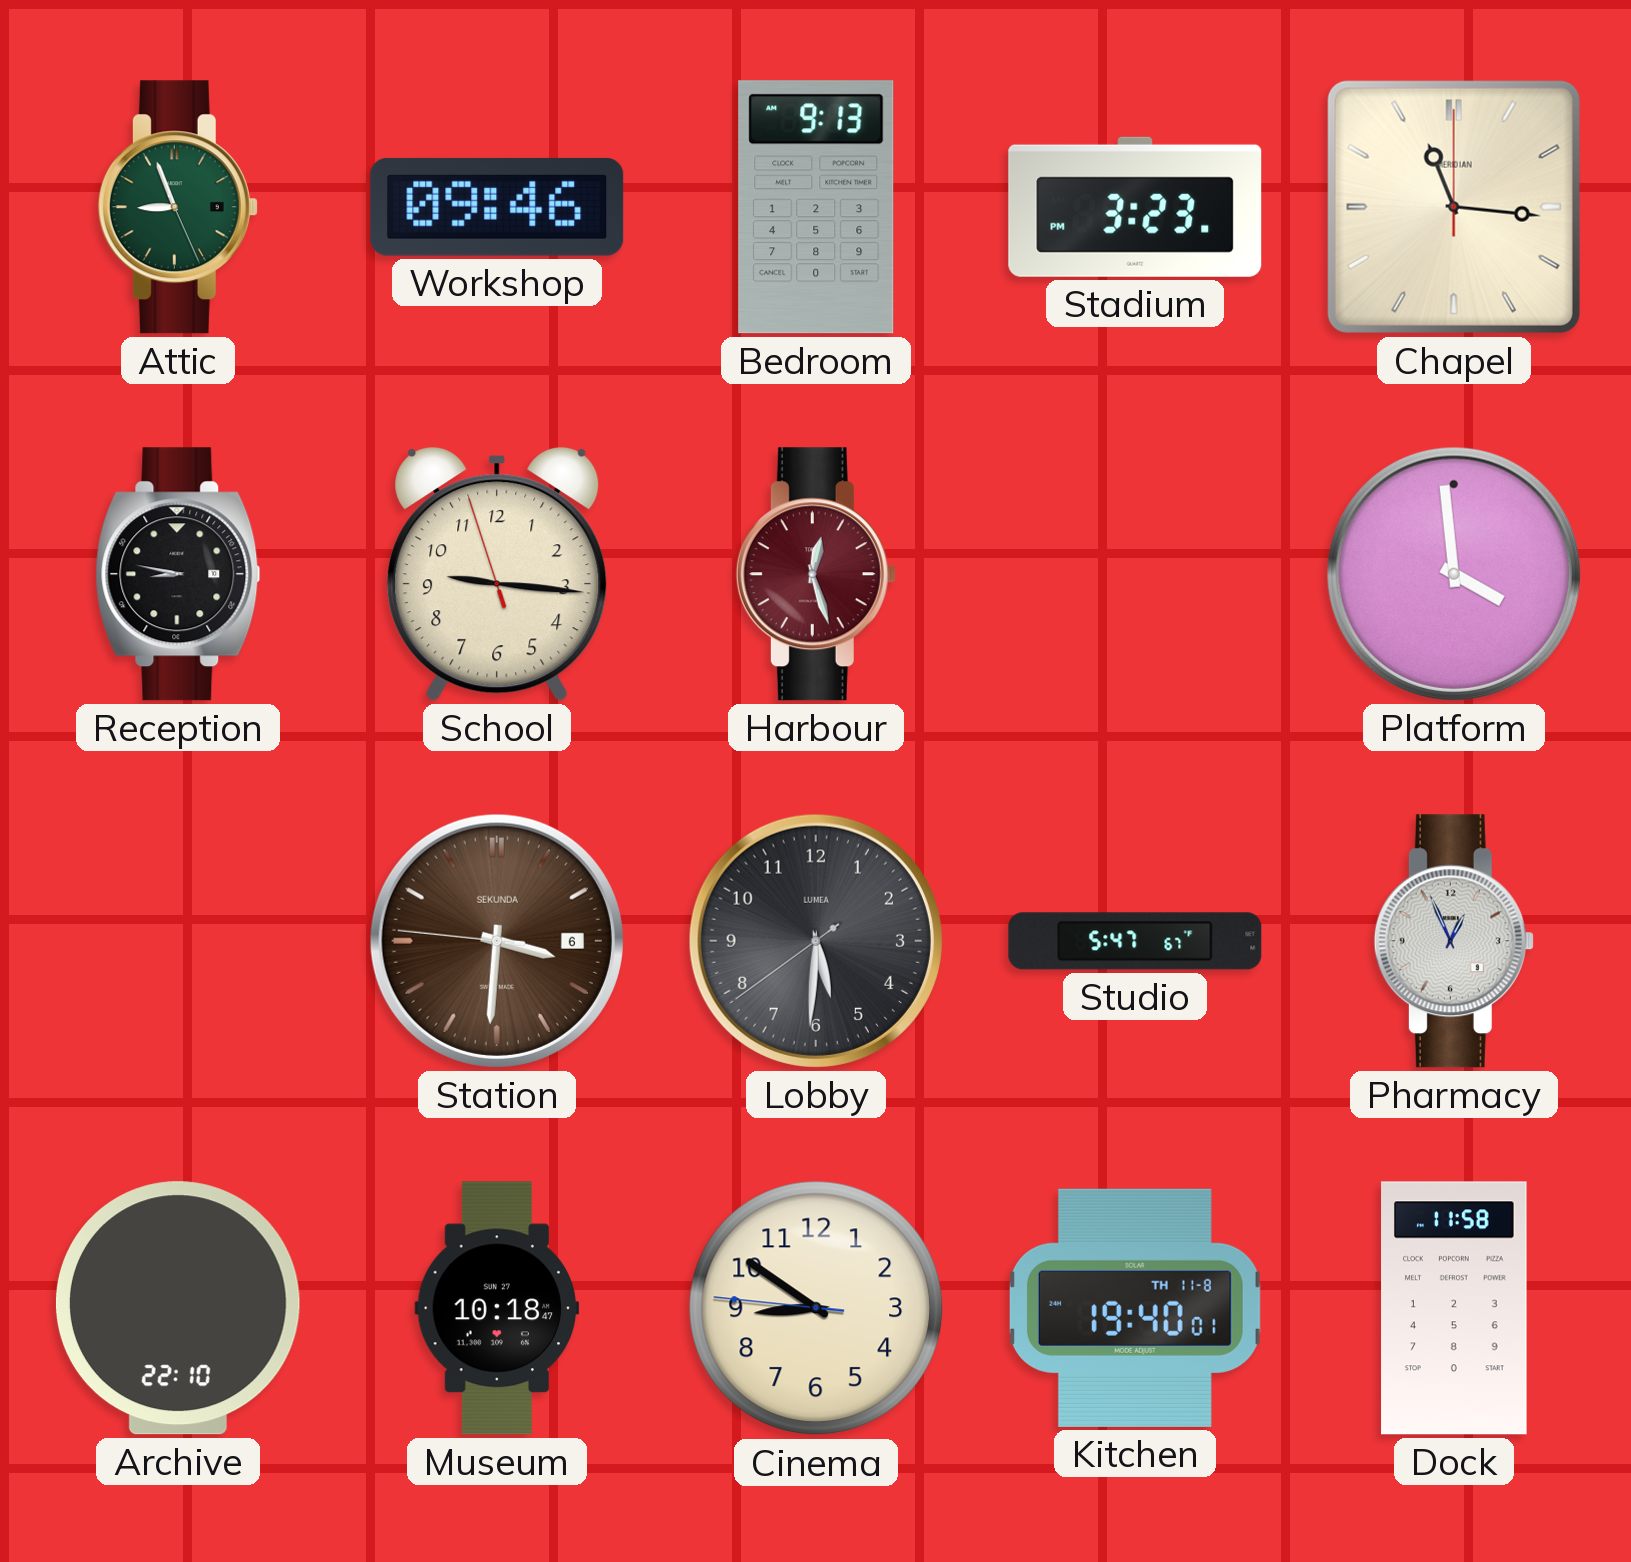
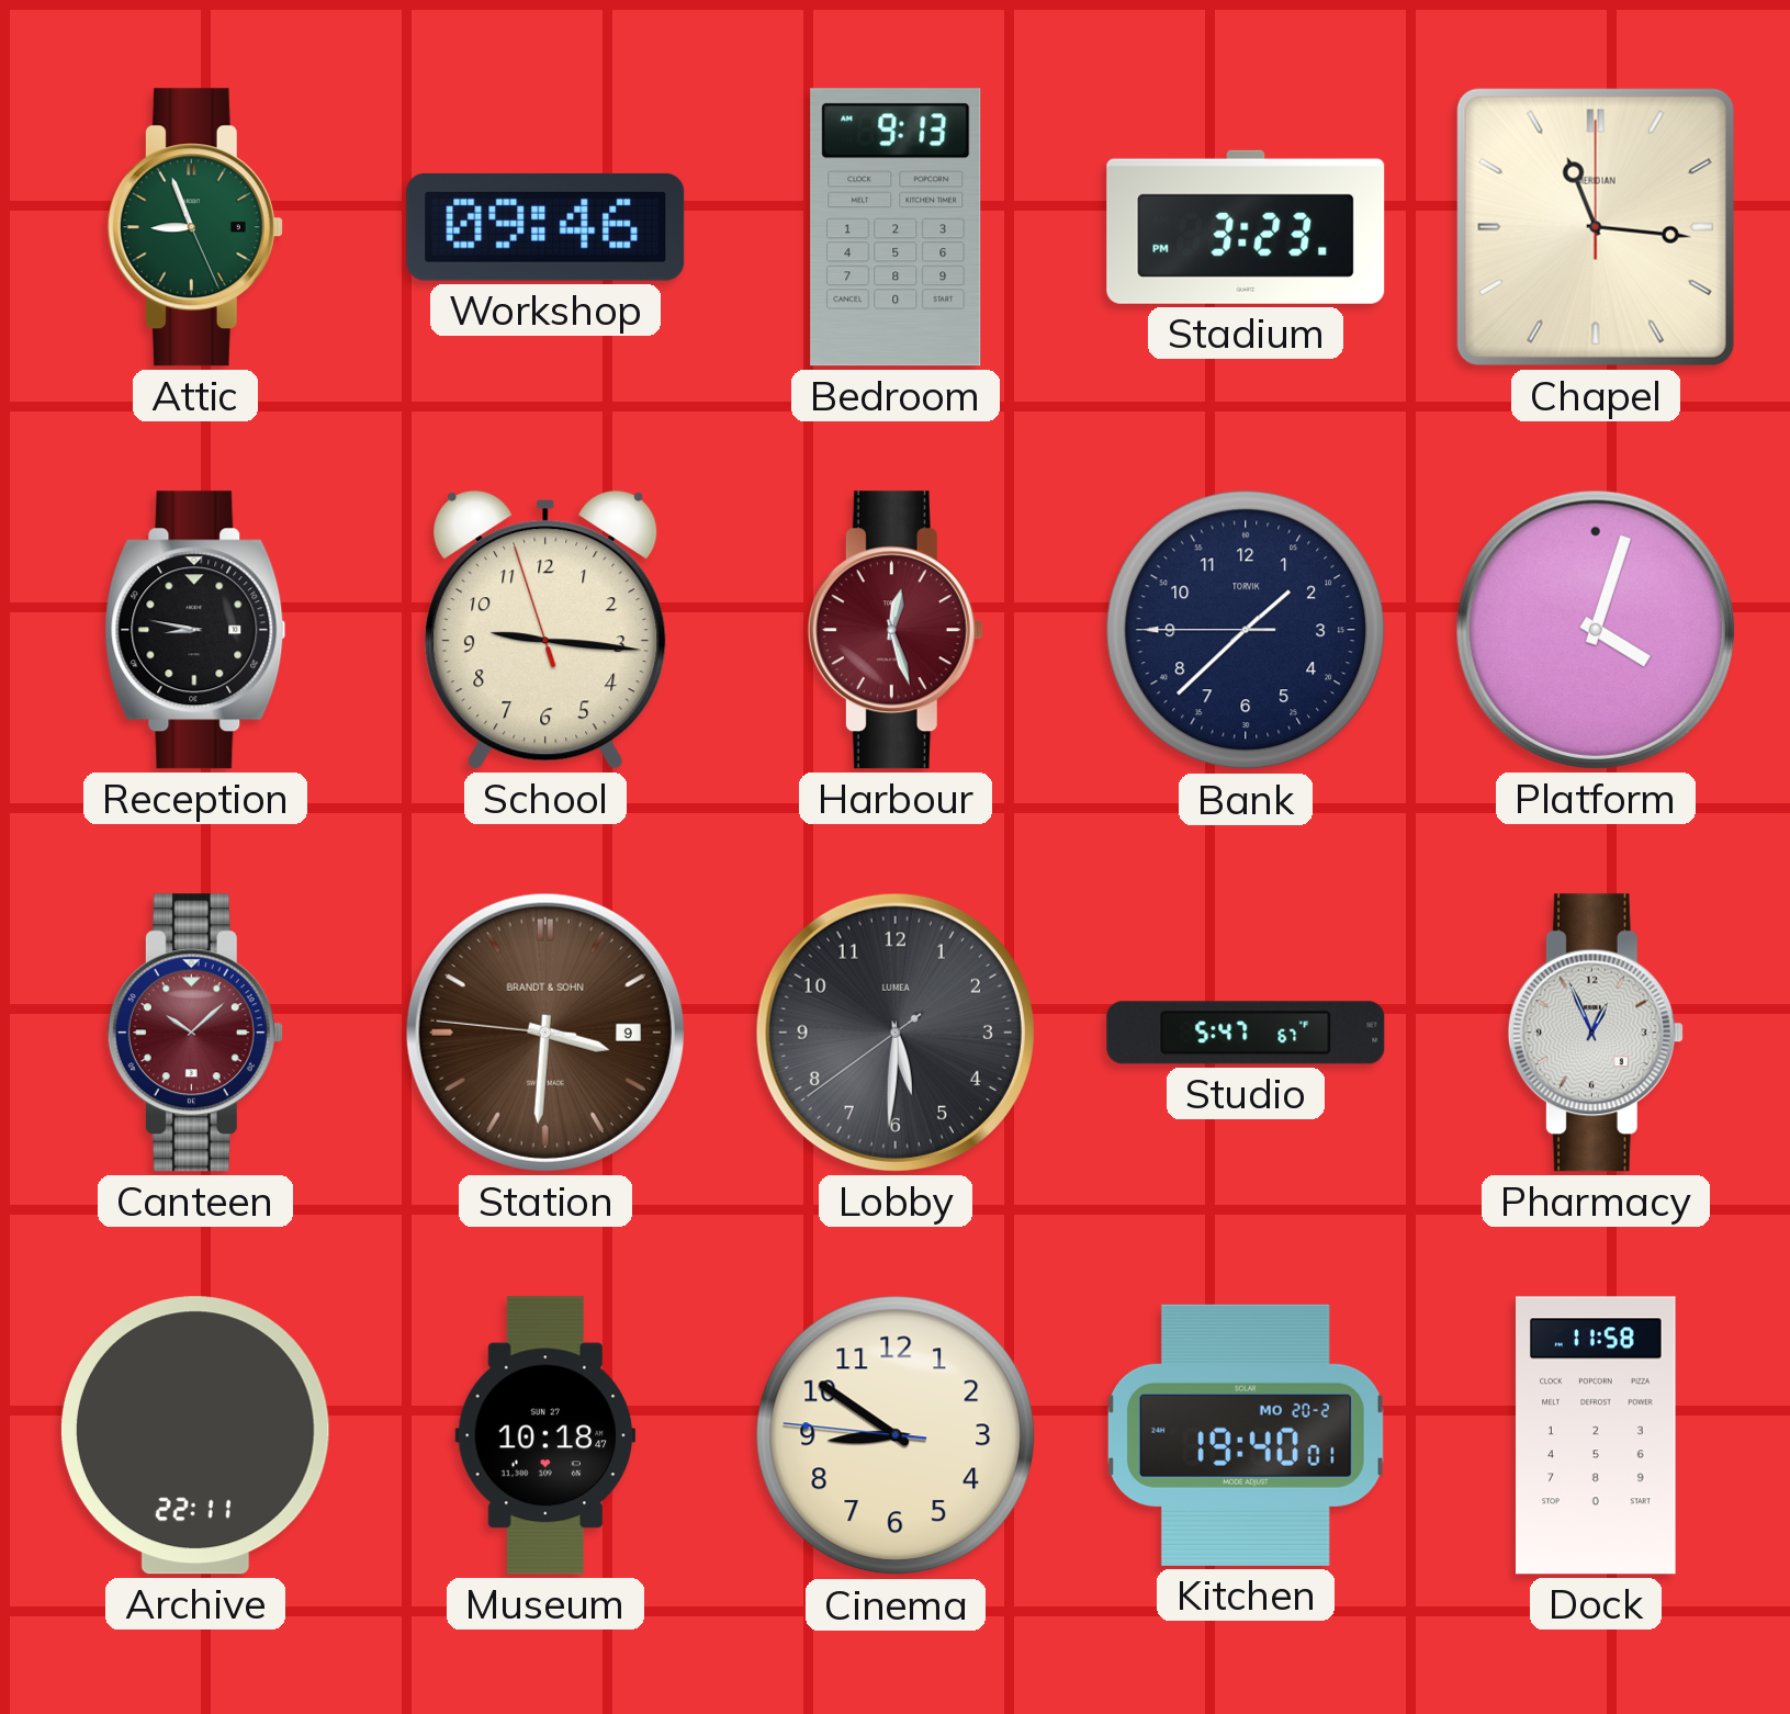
Bank: none -> 1:37
Platform: 3:59 -> 4:03
Canteen: none -> 10:08
Station date: 6 -> 9
Station brand: SEKUNDA -> BRANDT & SOHN
Archive: 22:10 -> 22:11
Kitchen date: TH 11-8 -> MO 20-2
